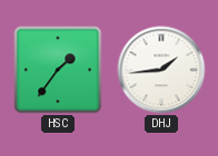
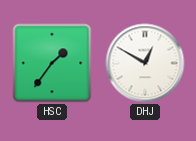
DHJ: 1:44 -> 12:50
